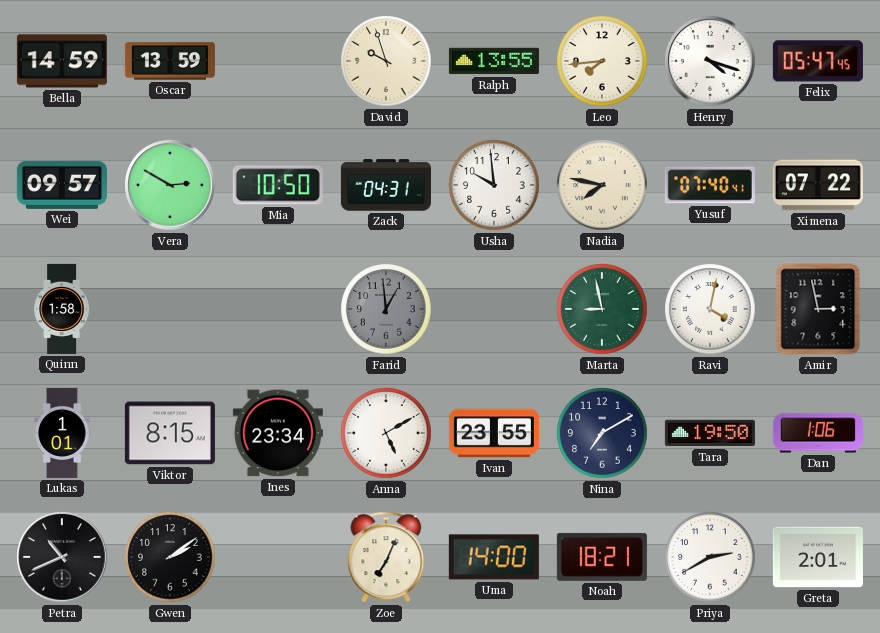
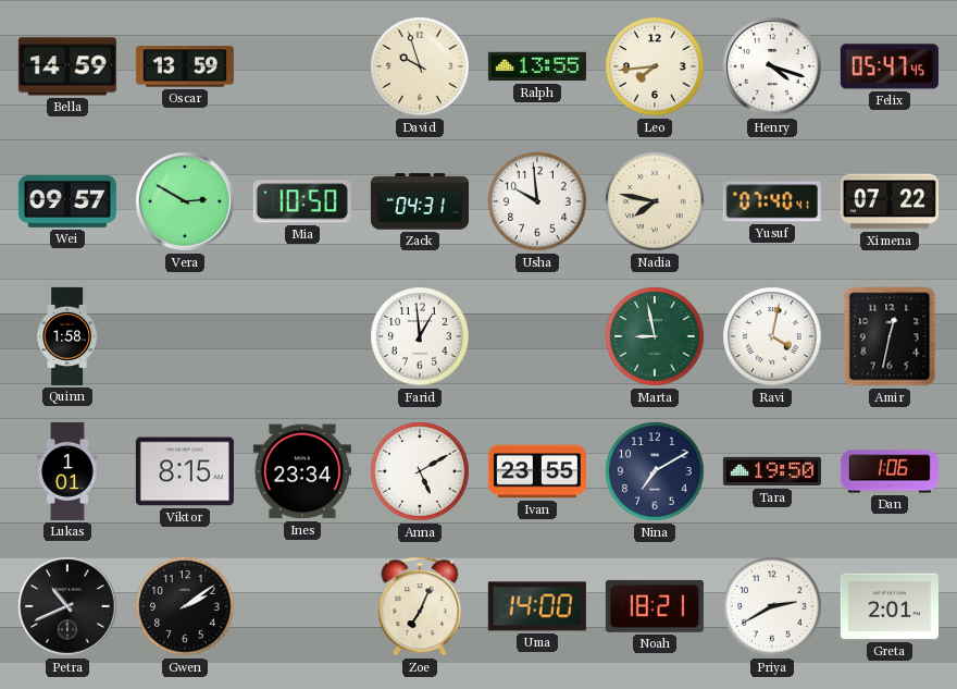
Farid dial: grey -> white
Amir: 2:58 -> 12:32
